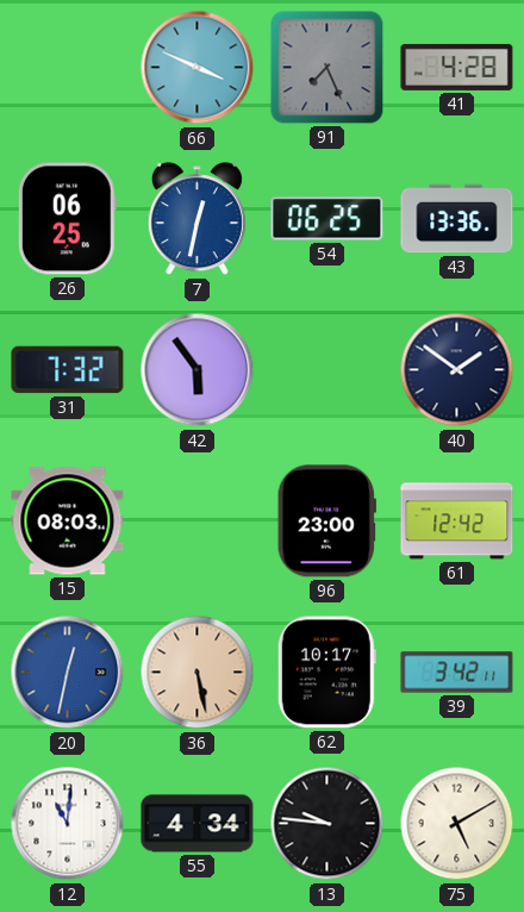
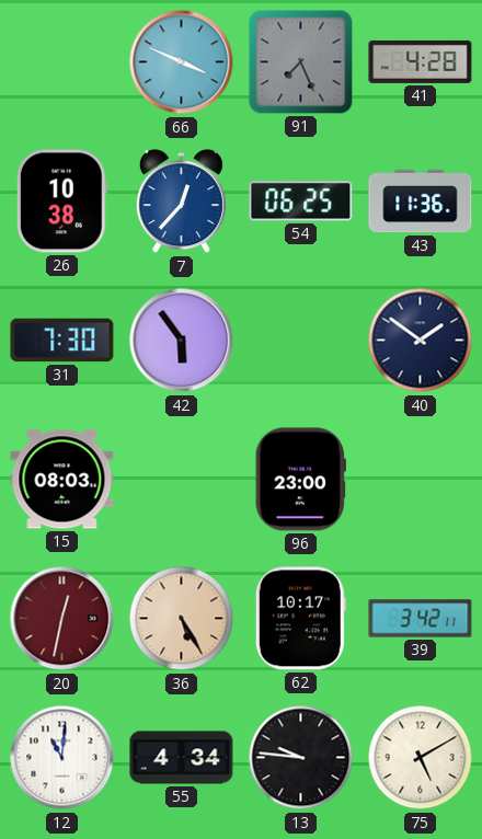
26: 06:25 -> 10:38
7: 12:32 -> 12:37
43: 13:36 -> 11:36
31: 7:32 -> 7:30
61: 12:42 -> none
20 dial: blue -> burgundy
36: 5:28 -> 5:25
